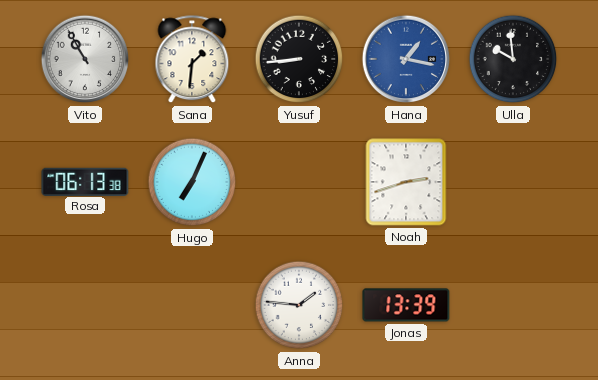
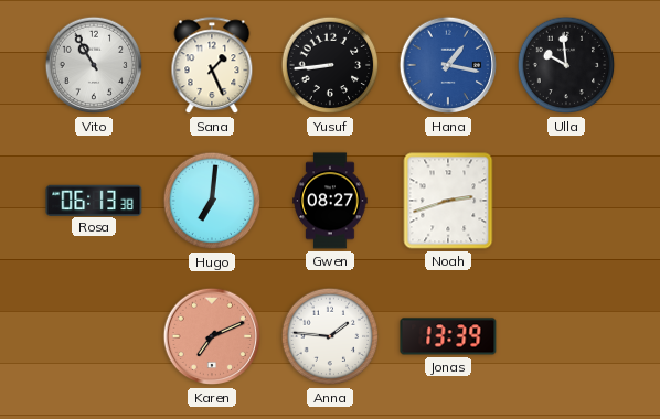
Sana: 1:31 -> 1:26
Hugo: 7:04 -> 7:01
Gwen: none -> 08:27
Karen: none -> 7:11
